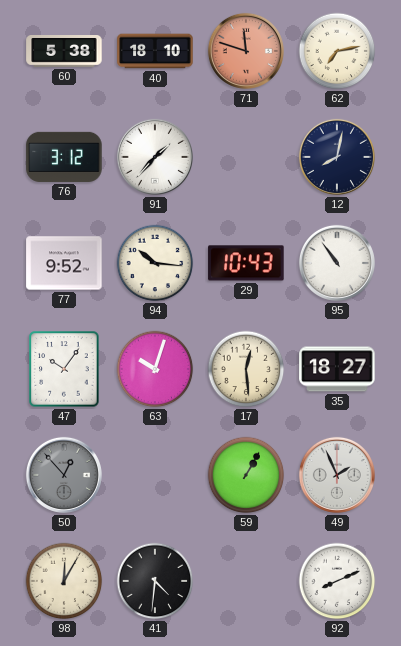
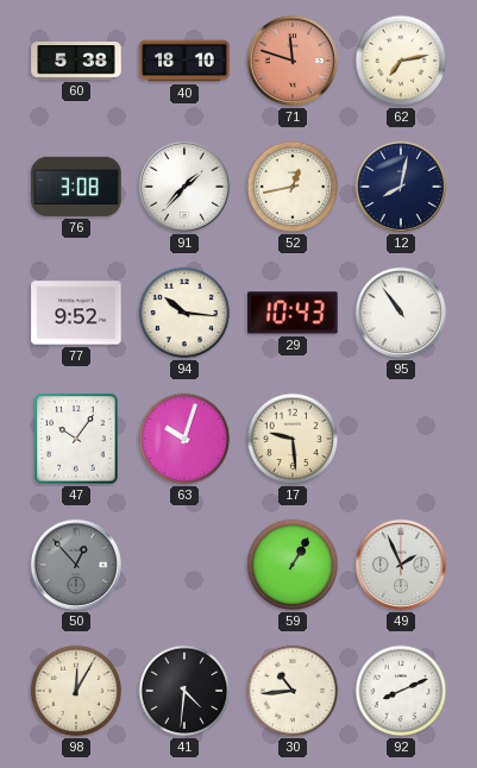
76: 3:12 -> 3:08
52: none -> 12:43
17: 12:29 -> 9:29
35: 18:27 -> none
30: none -> 10:44
